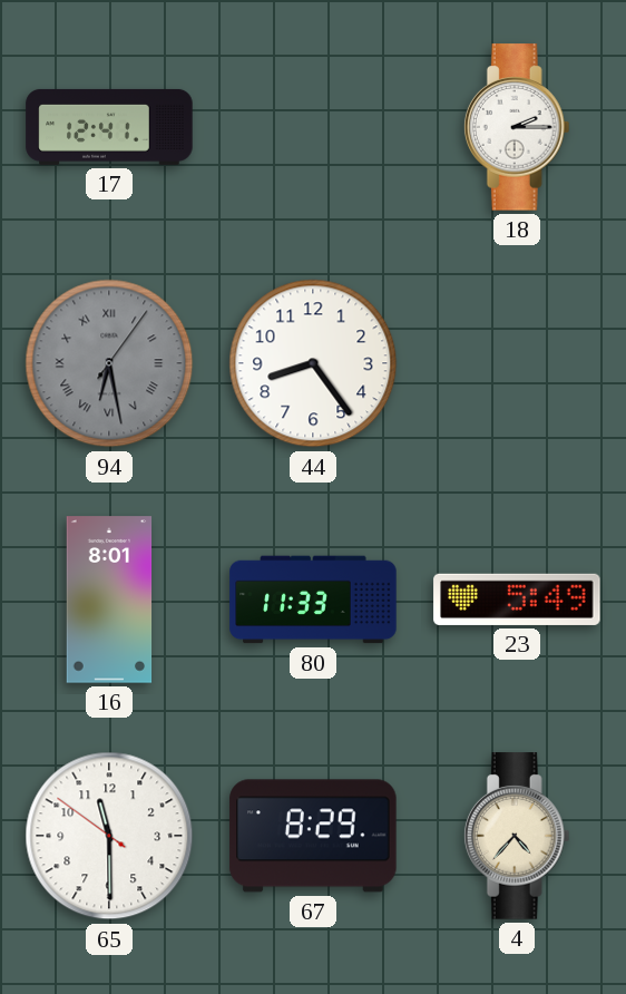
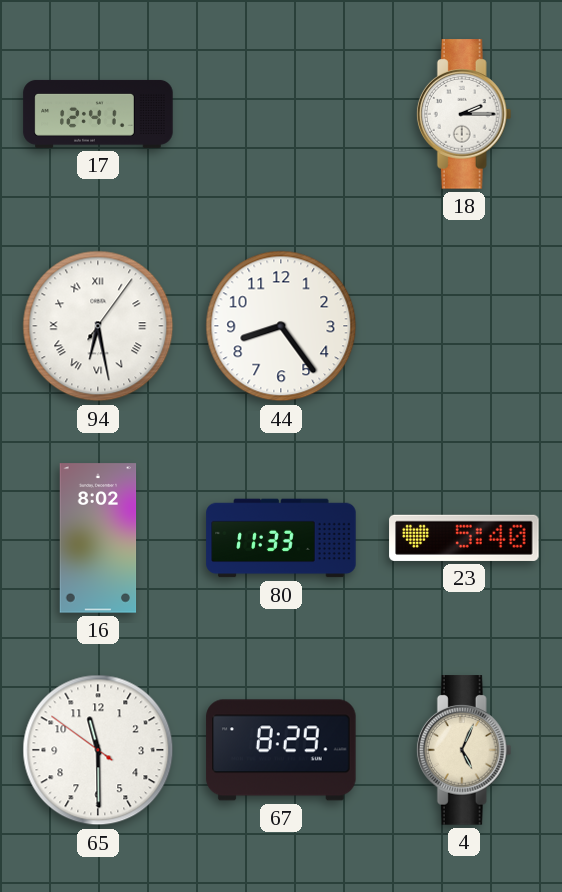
94 dial: grey -> white
16: 8:01 -> 8:02
23: 5:49 -> 5:40
4: 4:37 -> 5:04
